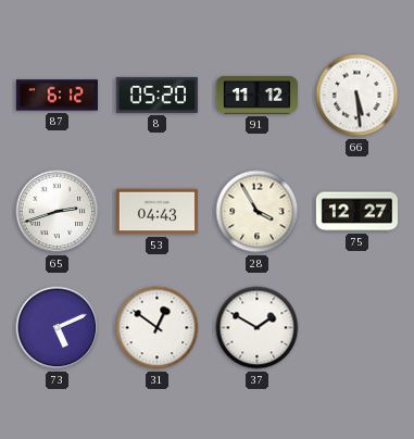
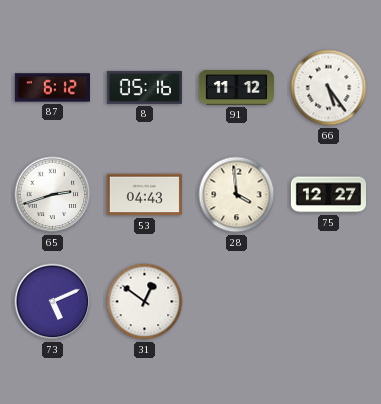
8: 05:20 -> 05:16
66: 5:29 -> 5:24
28: 3:55 -> 3:59
37: 1:50 -> none
